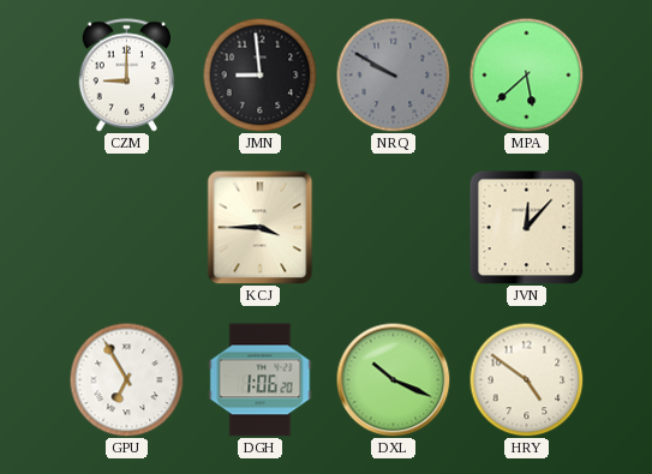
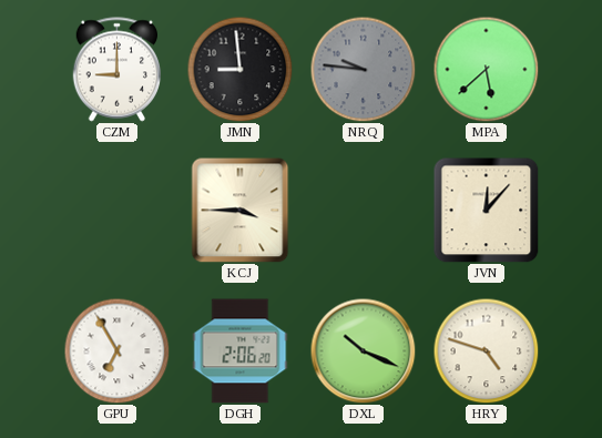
NRQ: 9:50 -> 9:46
DGH: 1:06 -> 2:06
HRY: 4:51 -> 4:48
